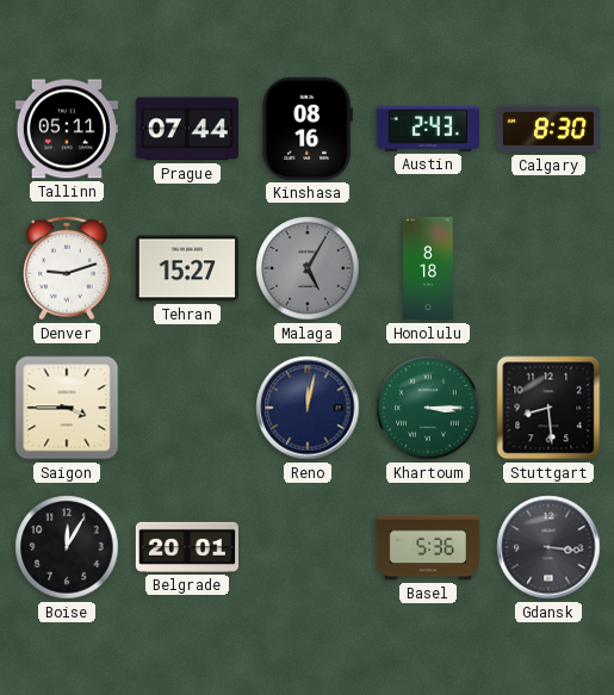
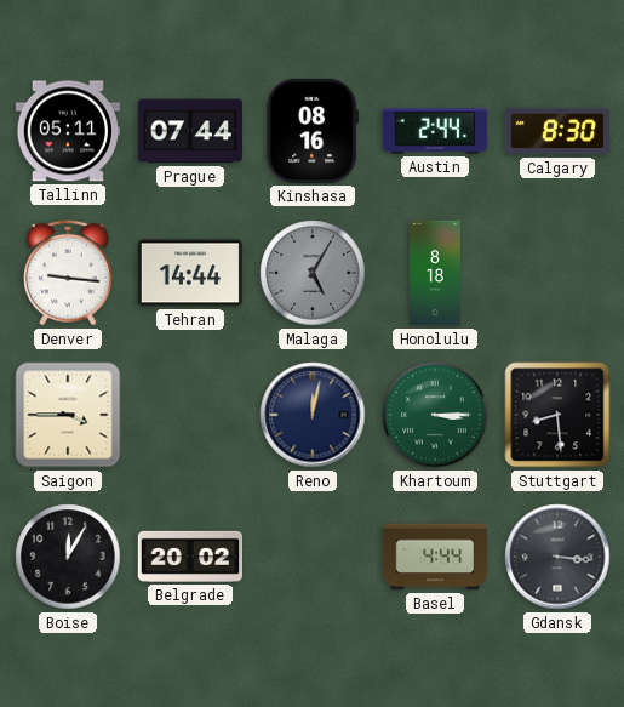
Austin: 2:43 -> 2:44
Denver: 9:12 -> 9:16
Tehran: 15:27 -> 14:44
Belgrade: 20:01 -> 20:02
Basel: 5:36 -> 4:44
